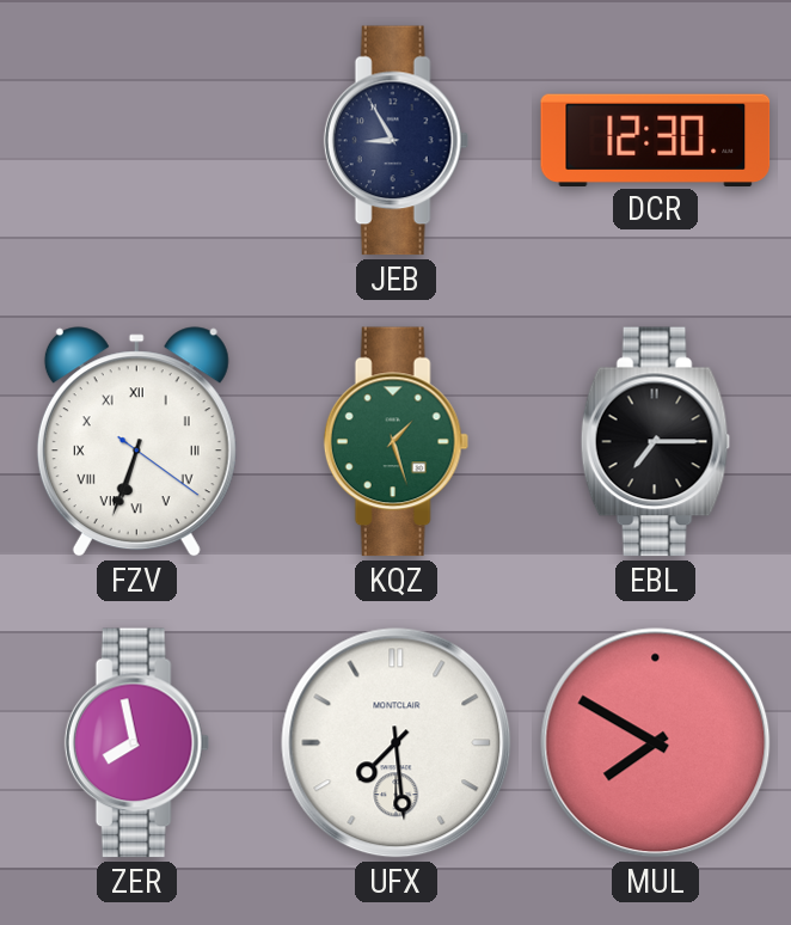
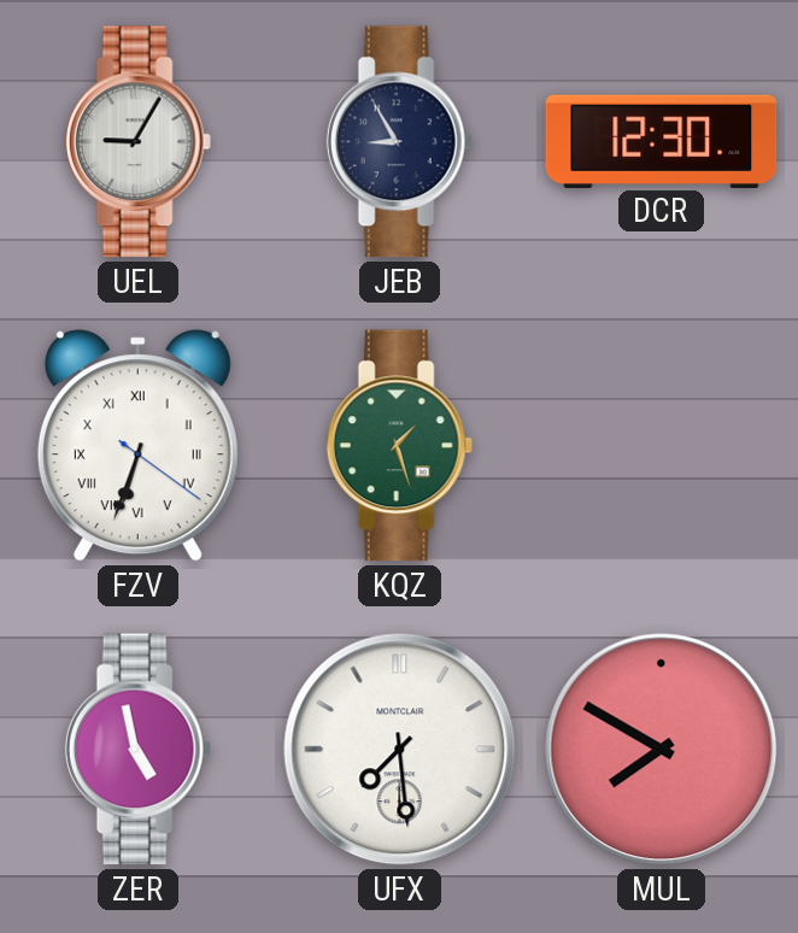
UEL: none -> 9:05
EBL: 7:15 -> none
ZER: 7:58 -> 4:58
